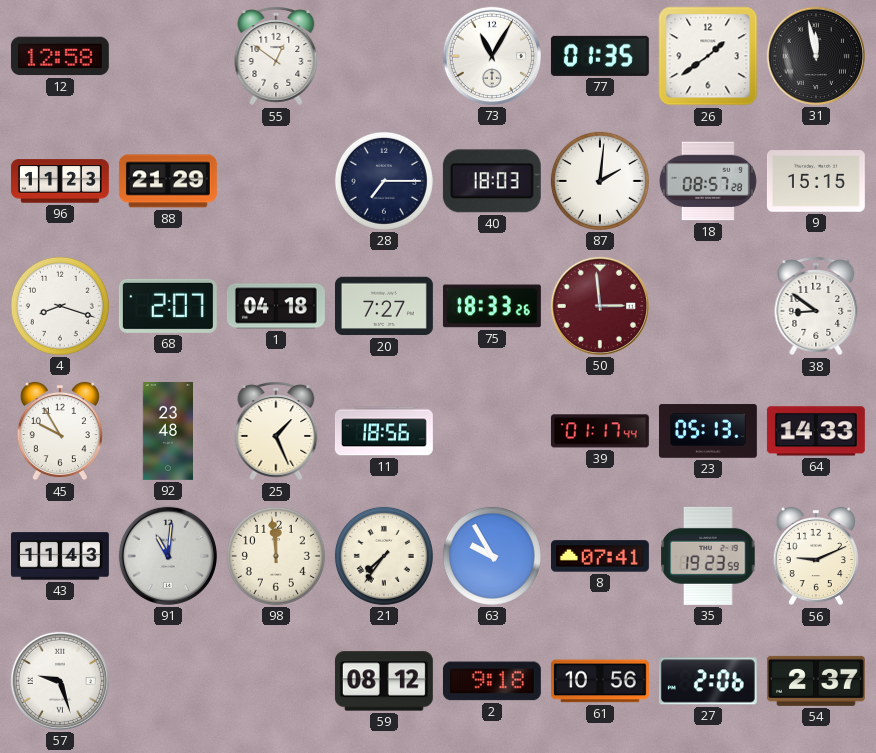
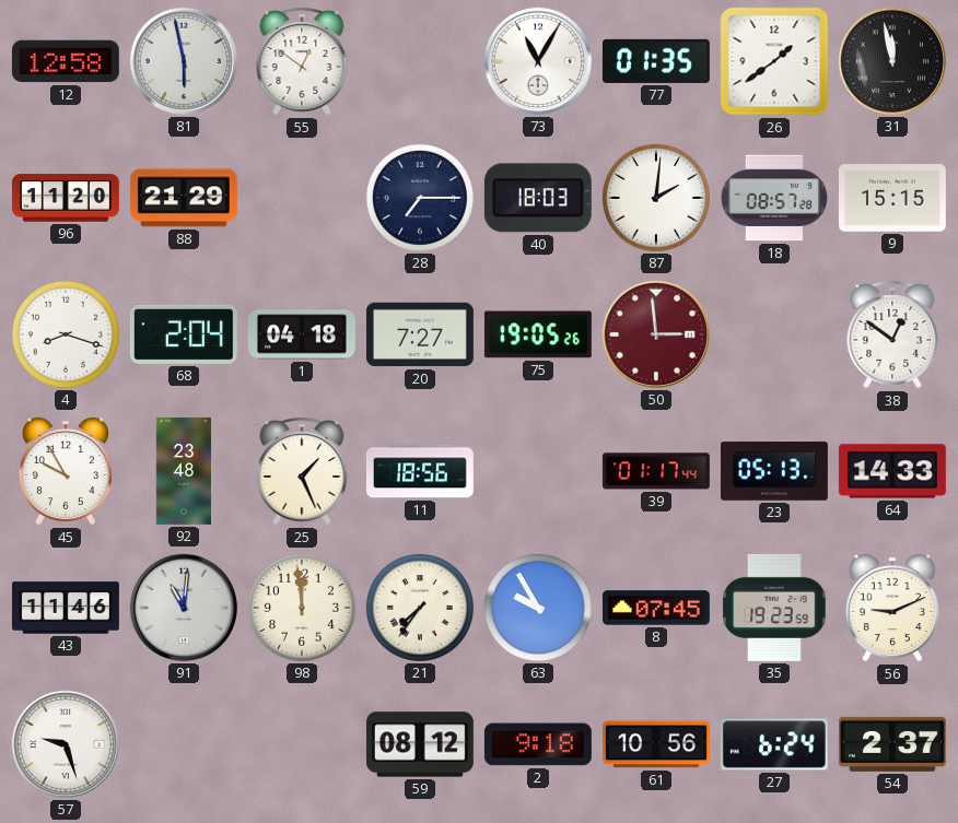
81: none -> 5:58
96: 11:23 -> 11:20
68: 2:07 -> 2:04
75: 18:33 -> 19:05
38: 8:51 -> 12:51
43: 11:43 -> 11:46
8: 07:41 -> 07:45
27: 2:06 -> 6:24
